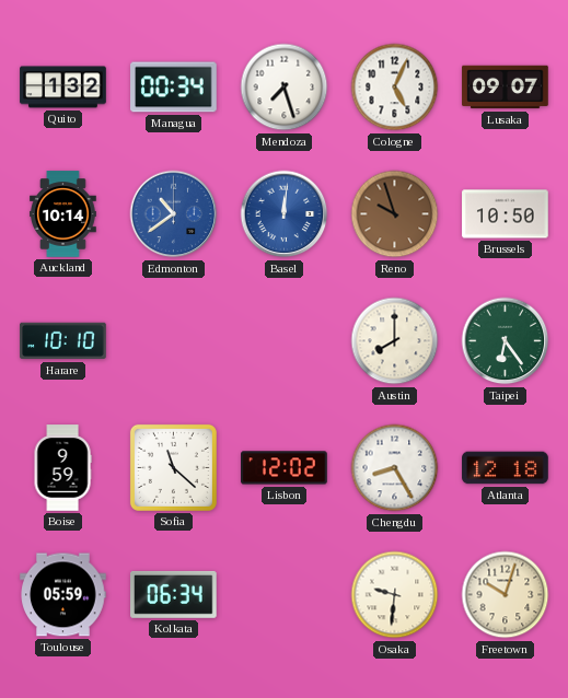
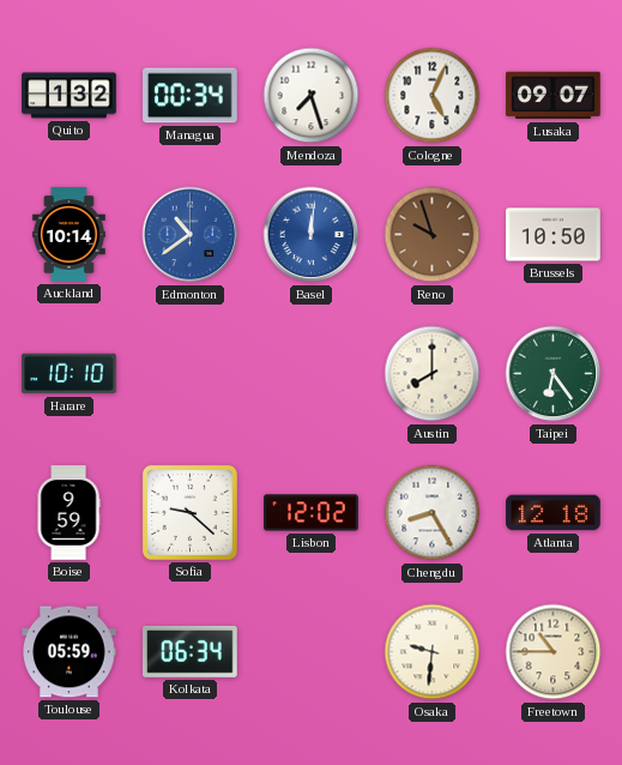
Sofia: 11:22 -> 9:22
Freetown: 10:03 -> 10:45
